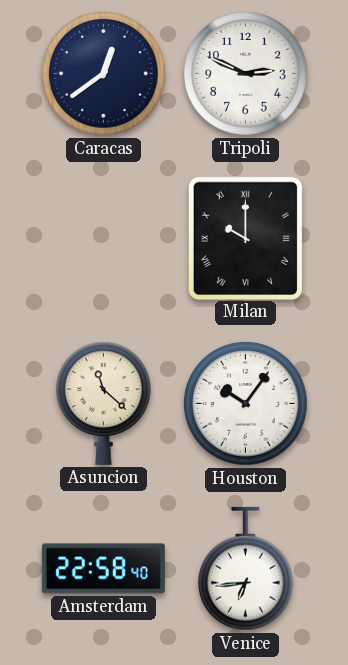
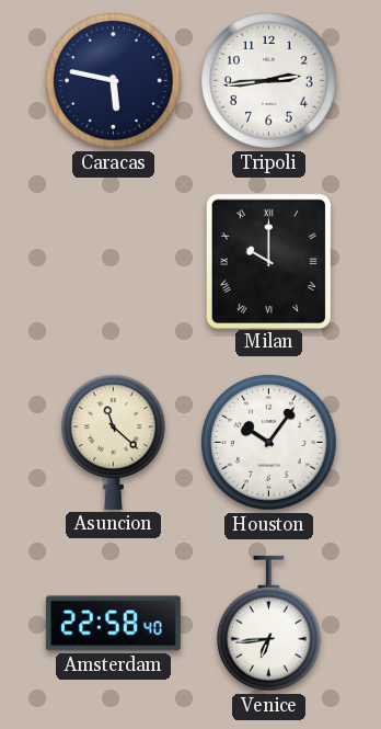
Caracas: 12:39 -> 5:47
Tripoli: 2:49 -> 2:44
